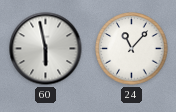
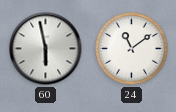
24: 11:07 -> 11:09
